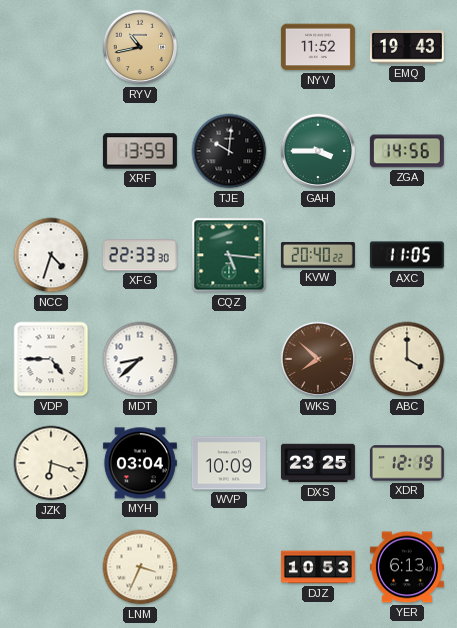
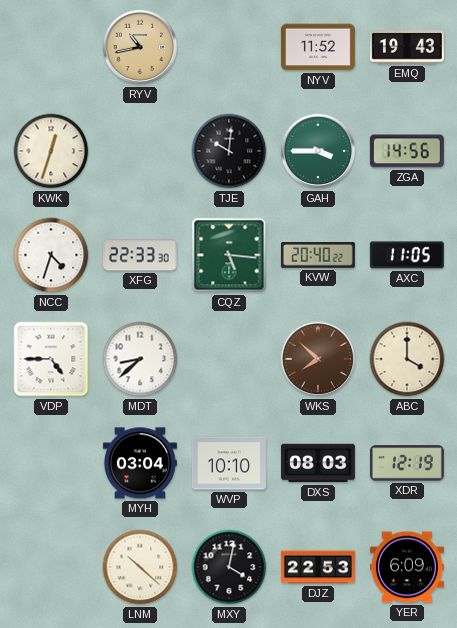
KWK: none -> 12:33
XRF: 13:59 -> none
JZK: 6:18 -> none
WVP: 10:09 -> 10:10
DXS: 23:25 -> 08:03
LNM: 3:34 -> 10:22
MXY: none -> 4:02
DJZ: 10:53 -> 22:53
YER: 6:13 -> 6:09
